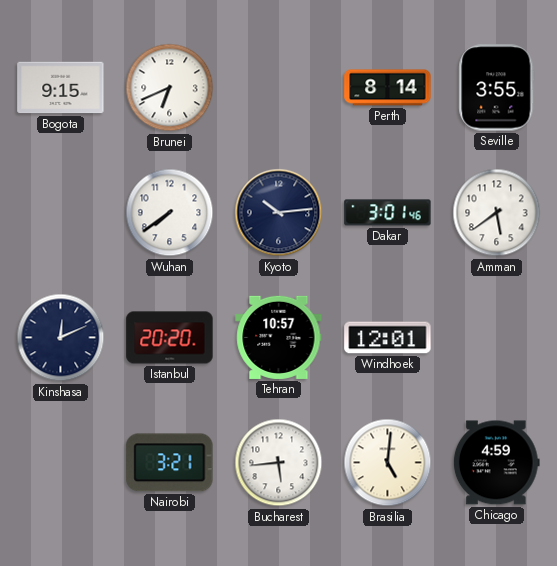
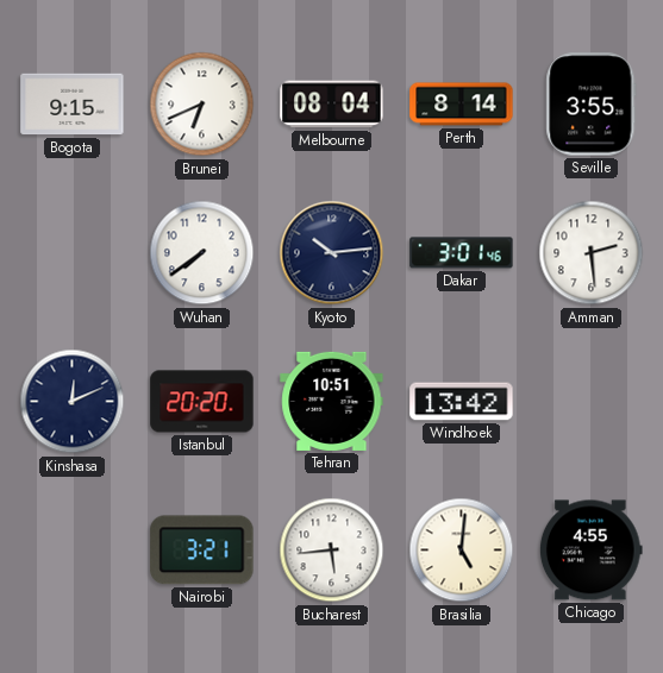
Melbourne: none -> 08:04
Amman: 5:39 -> 2:29
Tehran: 10:57 -> 10:51
Windhoek: 12:01 -> 13:42
Chicago: 4:59 -> 4:55
